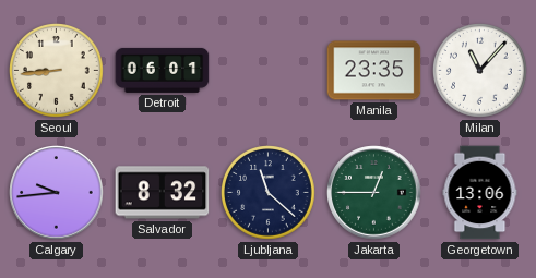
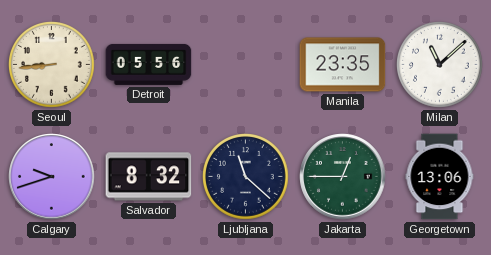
Detroit: 06:01 -> 05:56
Milan: 11:07 -> 11:08
Calgary: 9:44 -> 9:42
